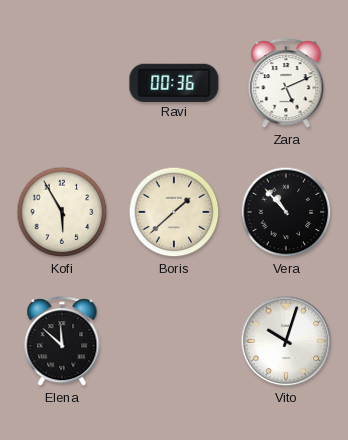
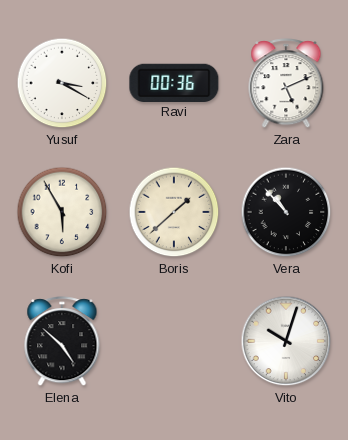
Yusuf: none -> 3:20
Elena: 11:52 -> 4:52
